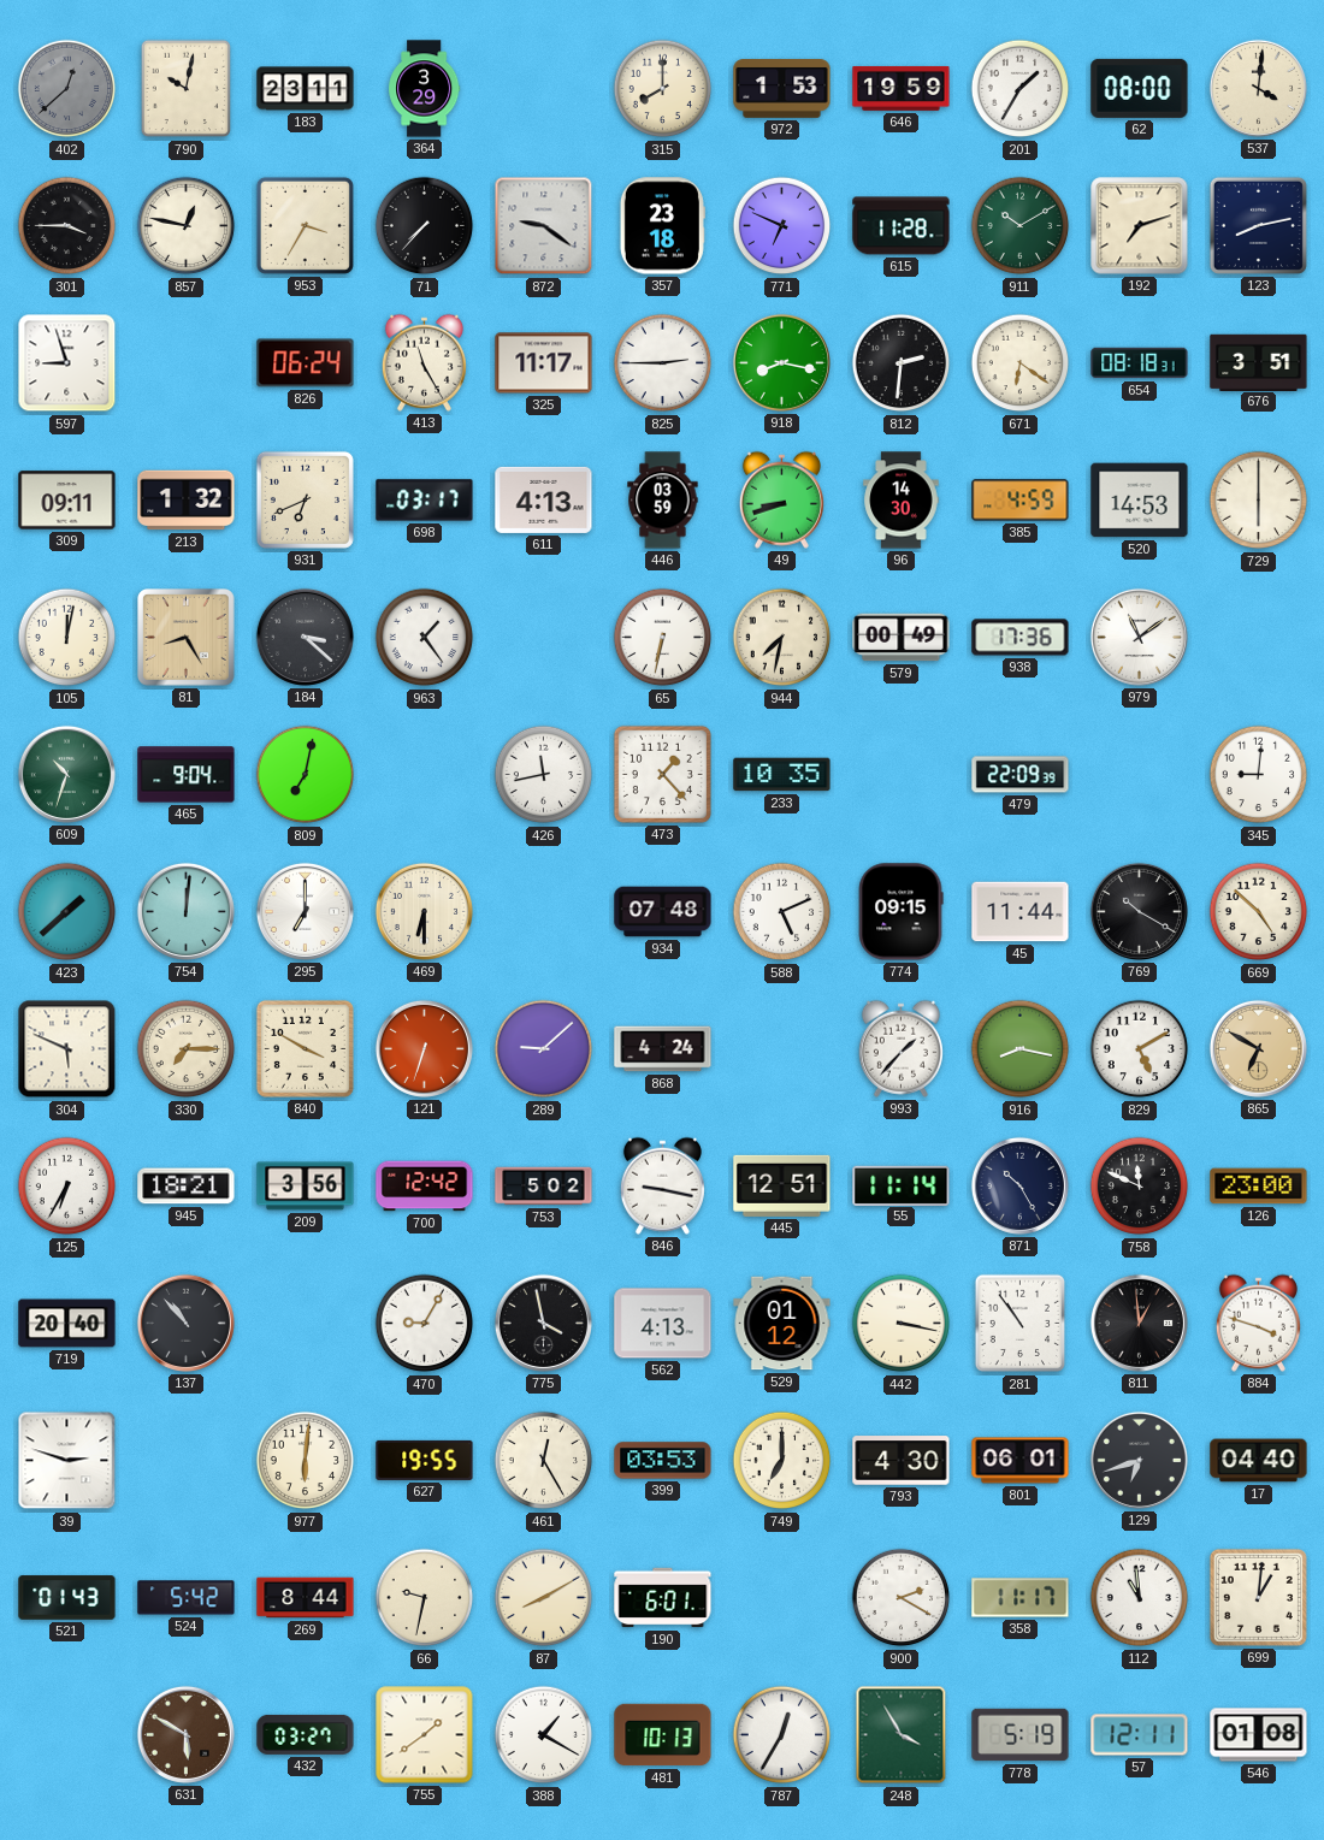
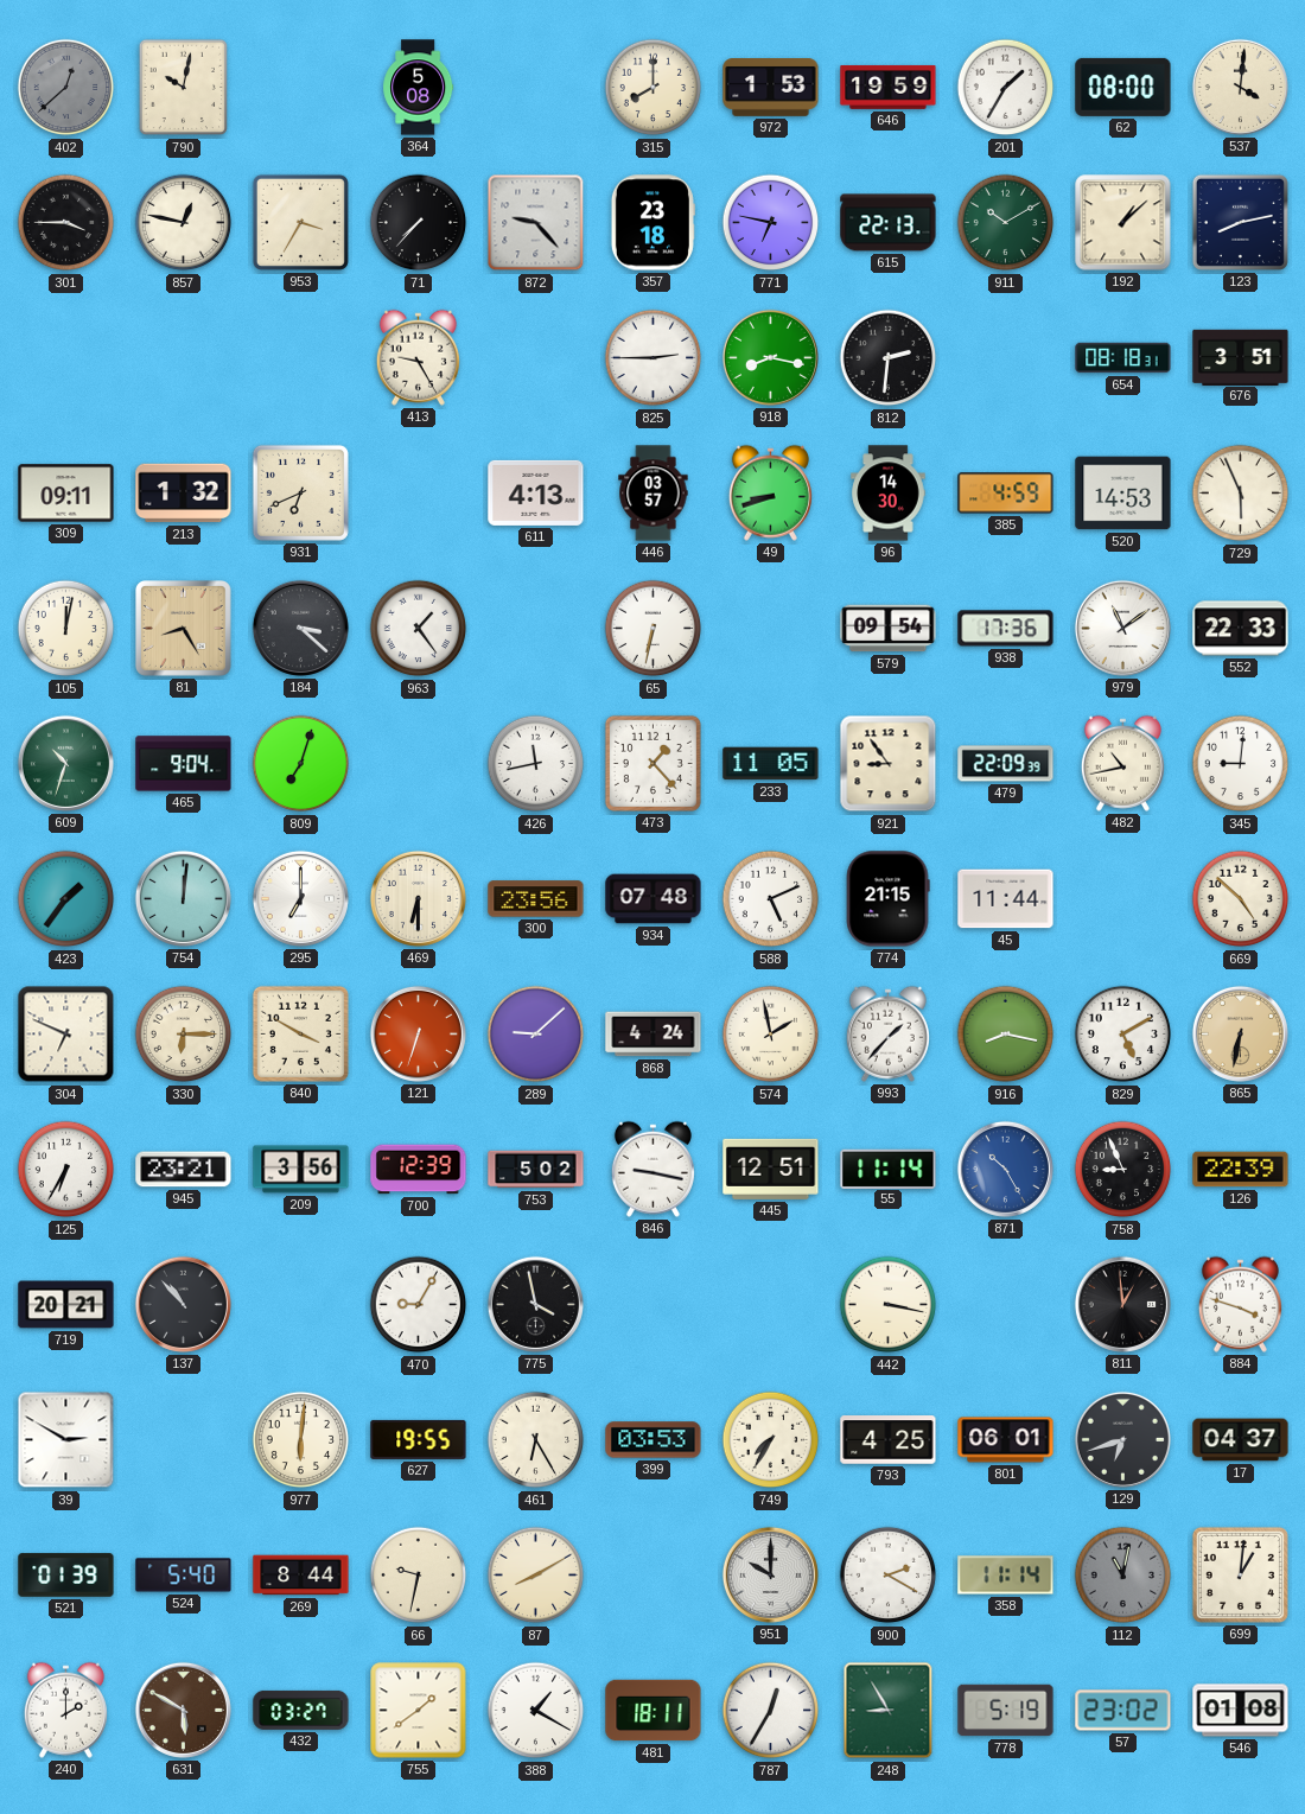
183: 23:11 -> none
364: 3:29 -> 5:08
872: 9:21 -> 9:23
771: 6:49 -> 6:47
615: 11:28 -> 22:13
192: 7:12 -> 1:08
597: 8:57 -> none
826: 06:24 -> none
413: 11:25 -> 9:25
325: 11:17 -> none
671: 6:21 -> none
698: 03:17 -> none
446: 03:59 -> 03:57
729: 6:00 -> 5:56
944: 7:32 -> none
579: 00:49 -> 09:54
552: none -> 22:33
809: 7:02 -> 7:03
233: 10:35 -> 11:05
921: none -> 8:54
482: none -> 10:43
423: 1:38 -> 1:36
300: none -> 23:56
774: 09:15 -> 21:15
769: 10:20 -> none
304: 5:49 -> 6:49
330: 7:15 -> 6:15
574: none -> 1:58
865: 6:50 -> 6:32
945: 18:21 -> 23:21
700: 12:42 -> 12:39
871 dial: navy -> blue
758: 11:49 -> 8:56
126: 23:00 -> 22:39
719: 20:40 -> 20:21
562: 4:13 -> none
529: 01:12 -> none
281: 10:54 -> none
39: 2:48 -> 2:50
461: 12:25 -> 6:25
749: 7:00 -> 7:35
793: 4:30 -> 4:25
17: 04:40 -> 04:37
521: 01:43 -> 01:39
524: 5:42 -> 5:40
190: 6:01 -> none
951: none -> 10:00
358: 11:17 -> 11:14
112: 10:59 -> 11:02
112 dial: white -> grey
240: none -> 2:00
481: 10:13 -> 18:11
248: 3:55 -> 8:55
57: 12:11 -> 23:02
